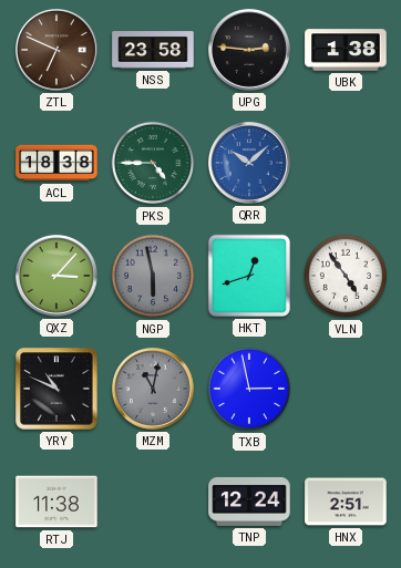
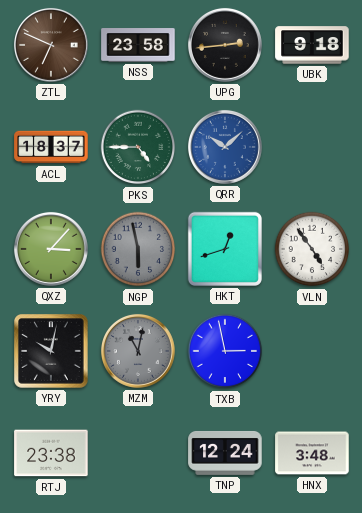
UPG: 2:46 -> 2:44
UBK: 1:38 -> 9:18
ACL: 18:38 -> 18:37
YRY: 10:49 -> 10:02
RTJ: 11:38 -> 23:38
HNX: 2:51 -> 3:48
